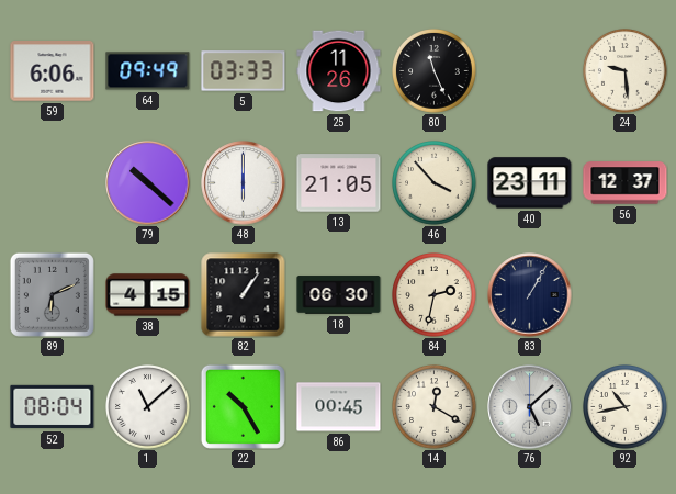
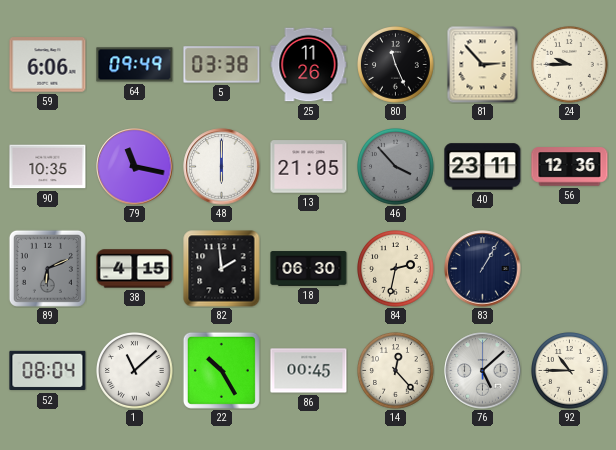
5: 03:33 -> 03:38
81: none -> 2:53
24: 9:29 -> 9:45
90: none -> 10:35
79: 10:22 -> 11:17
46 dial: cream -> grey
56: 12:37 -> 12:36
82: 1:06 -> 1:59
14: 12:20 -> 12:23
92: 10:43 -> 10:45
